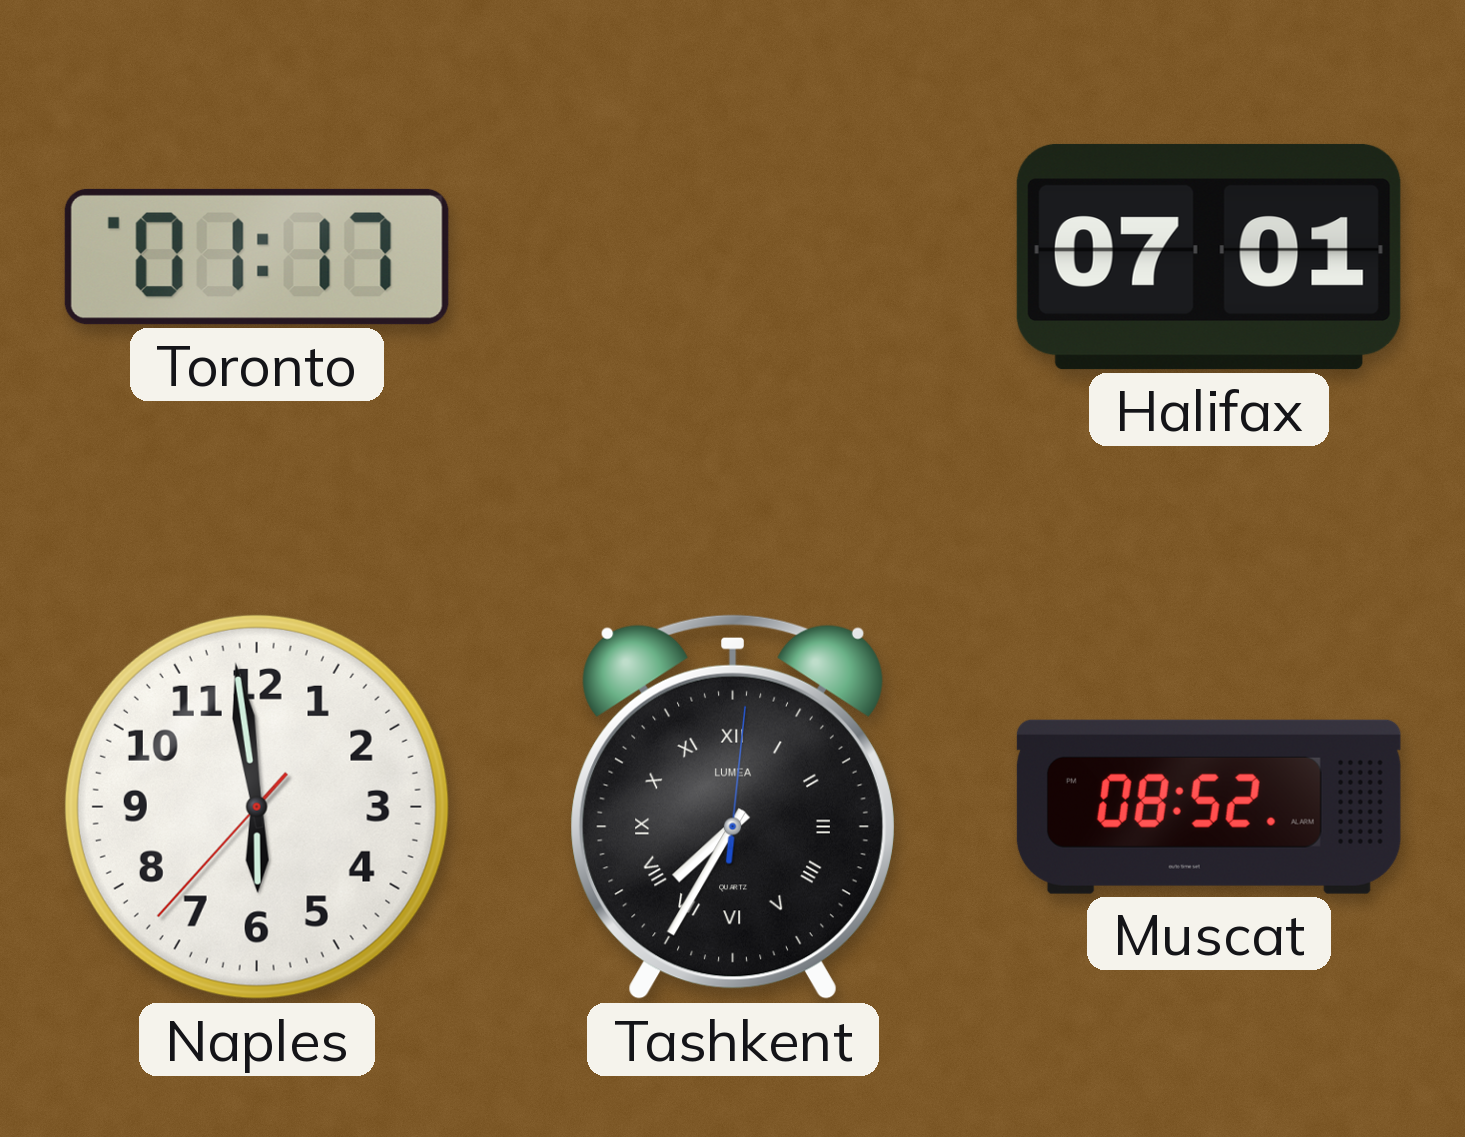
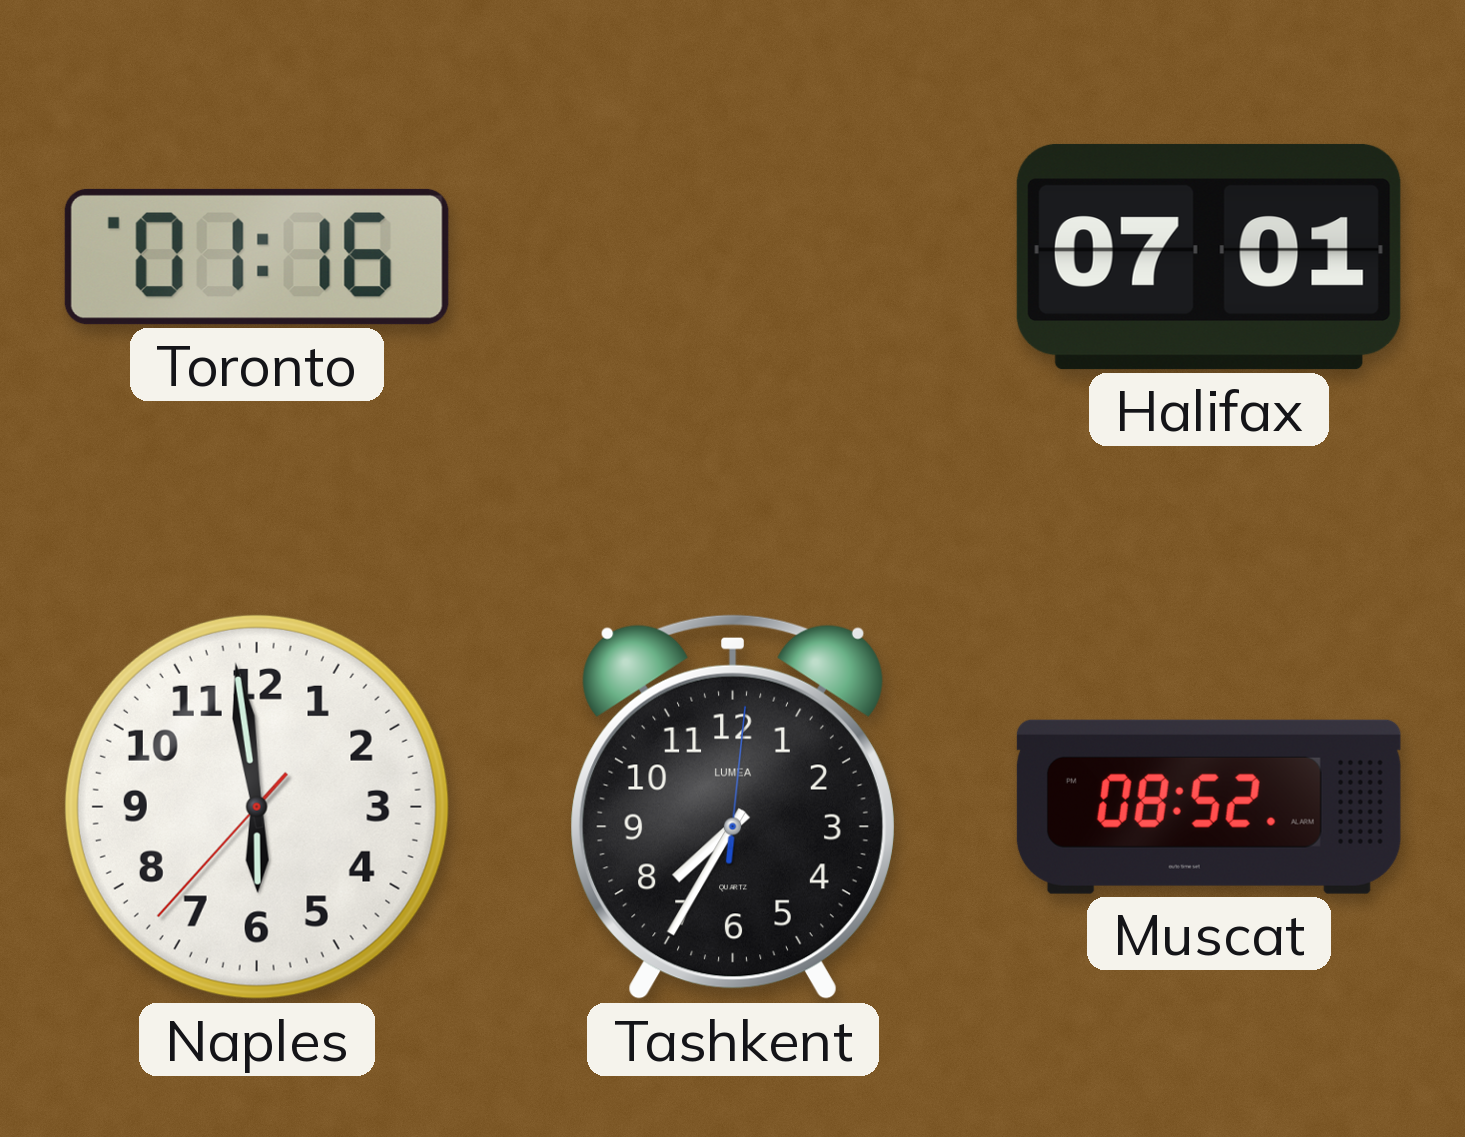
Toronto: 01:17 -> 01:16
Tashkent numerals: Roman -> Arabic
